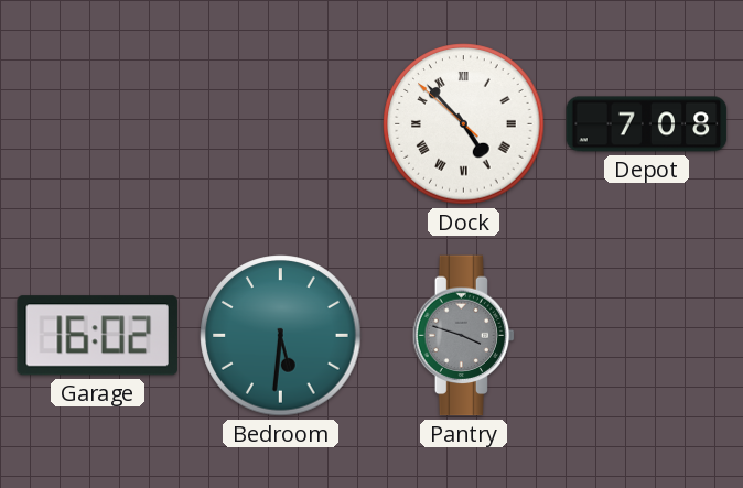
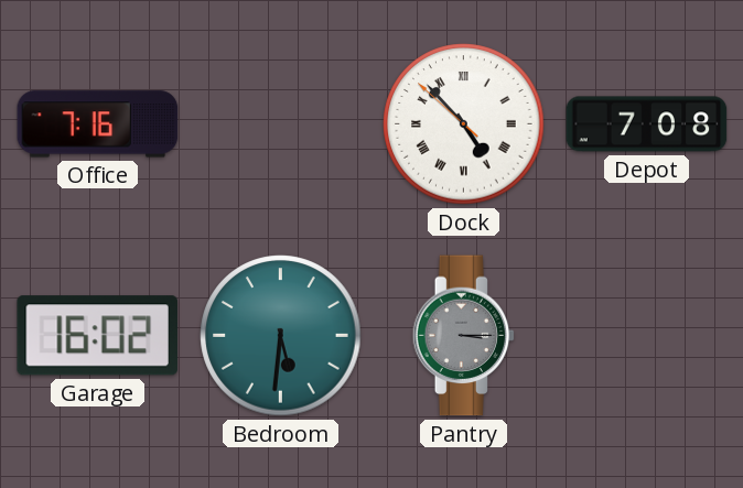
Office: none -> 7:16
Pantry: 3:48 -> 3:15
